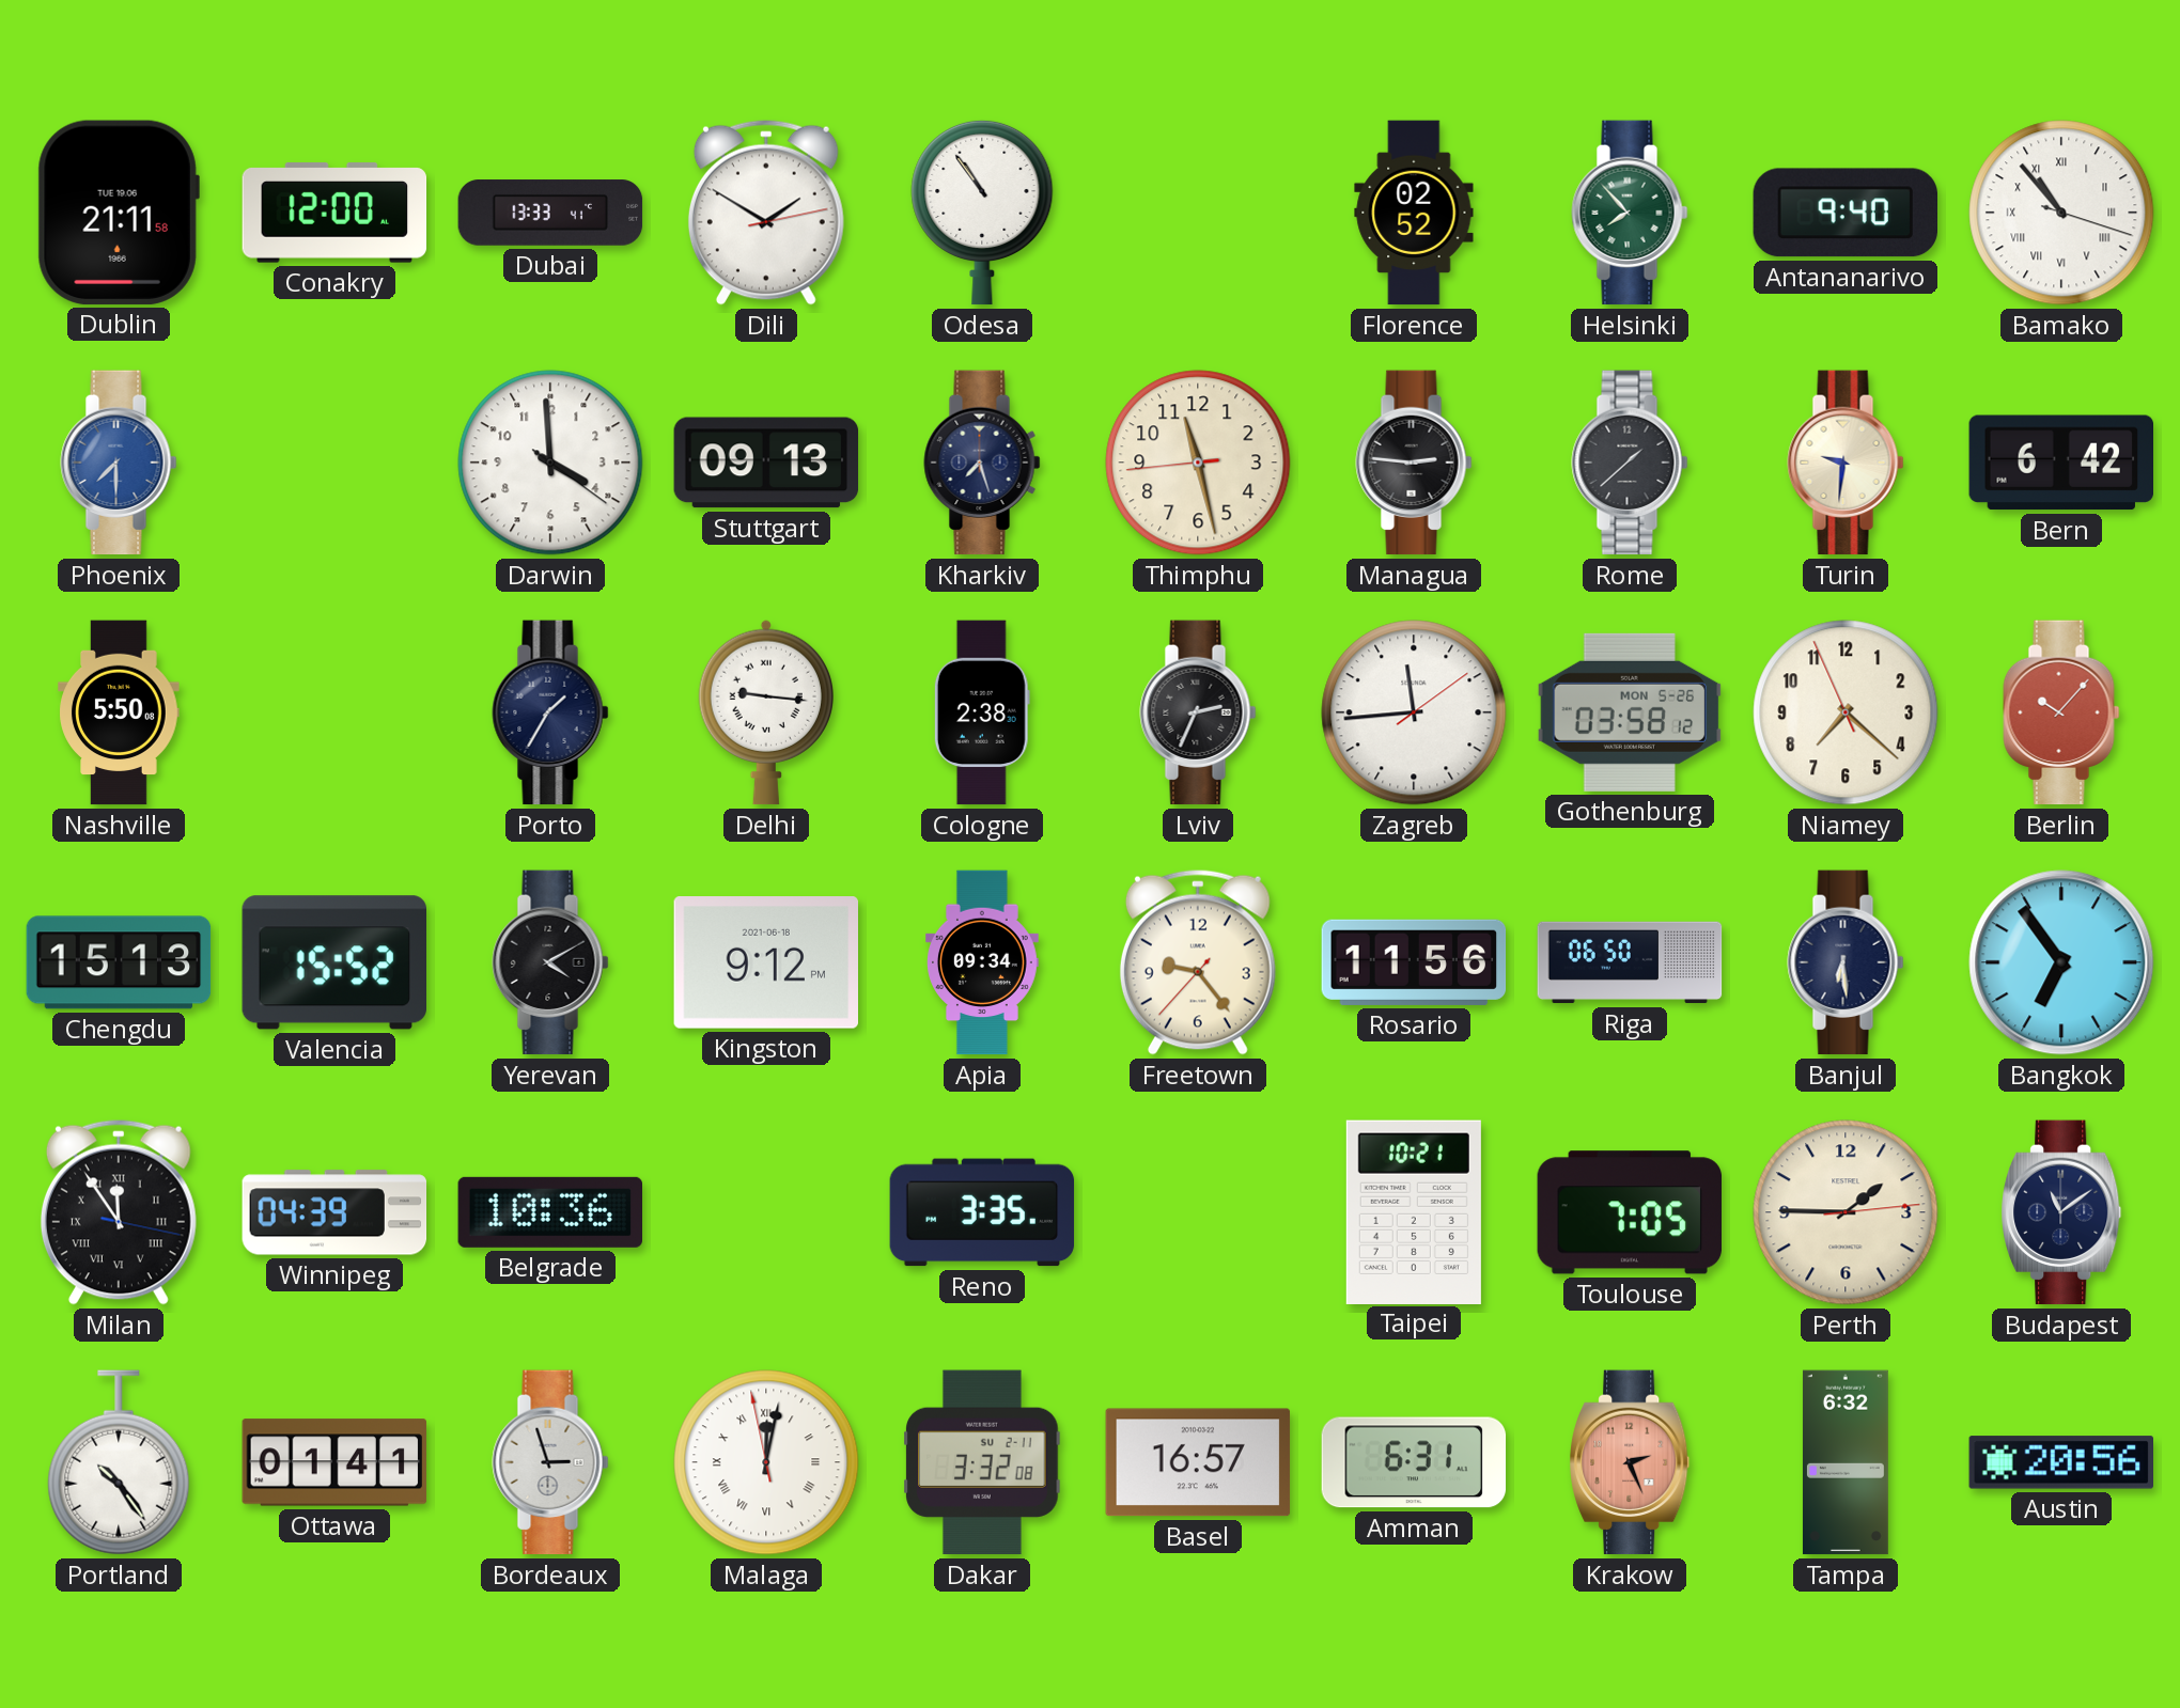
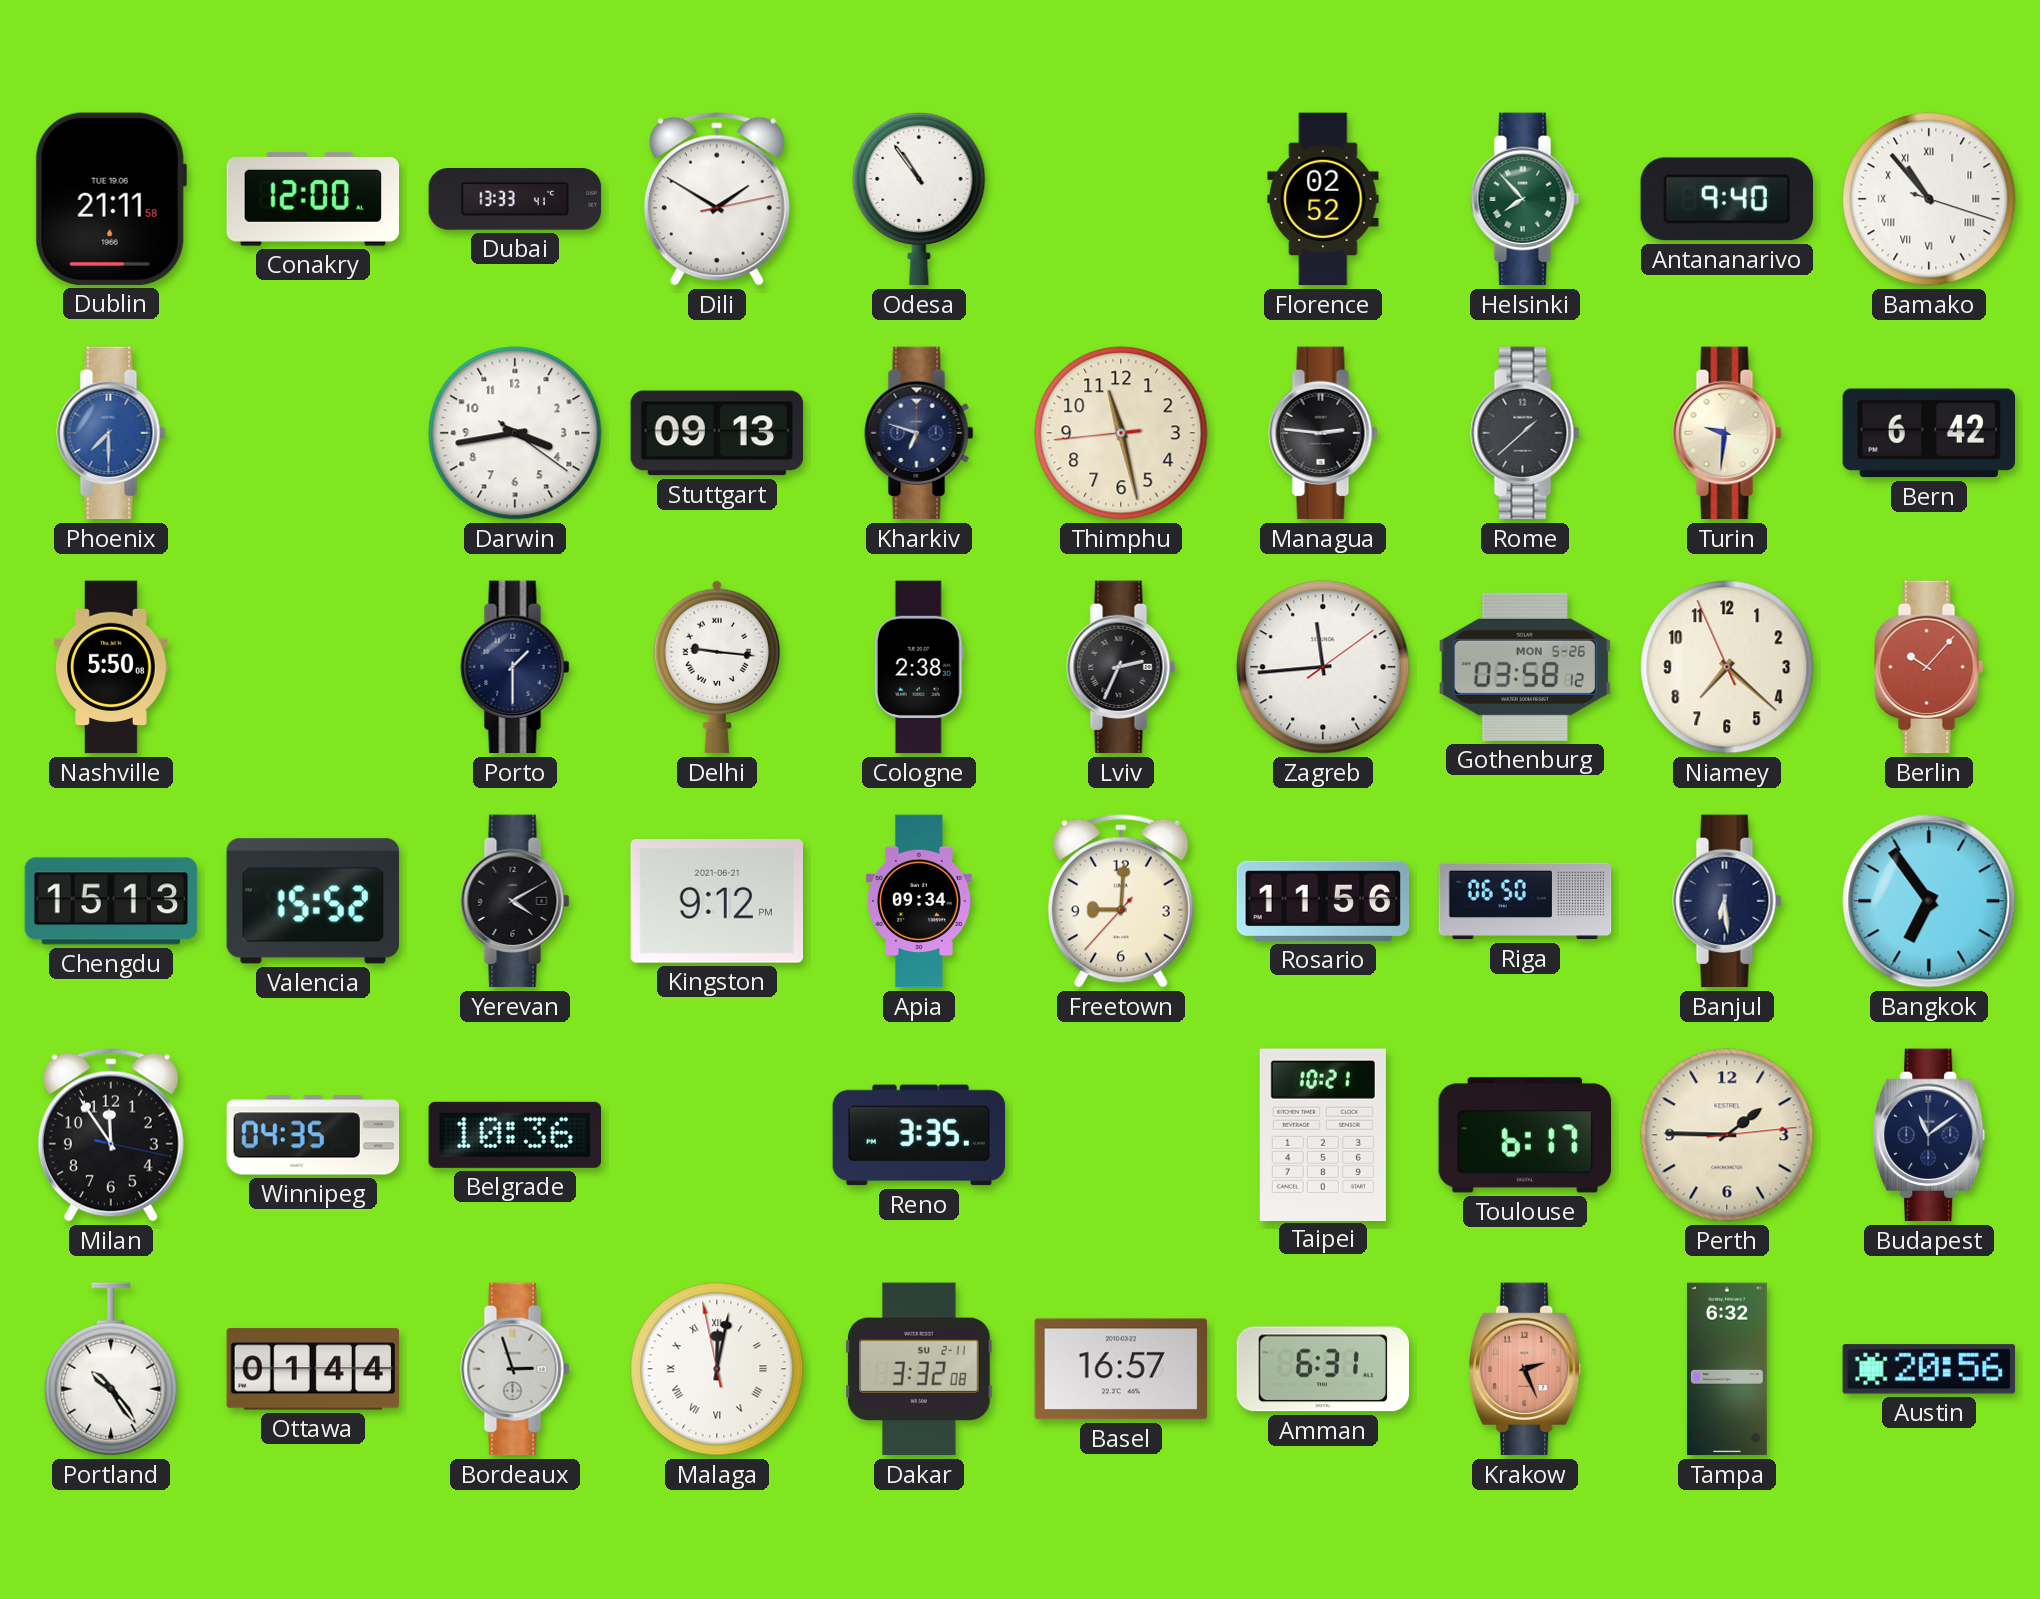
Darwin: 3:59 -> 3:43
Kharkiv: 7:27 -> 6:48
Porto: 1:35 -> 1:30
Kingston date: 2021-06-18 -> 2021-06-21
Freetown: 9:23 -> 9:00
Milan numerals: Roman -> Arabic
Winnipeg: 04:39 -> 04:35
Toulouse: 7:05 -> 6:17
Ottawa: 01:41 -> 01:44
